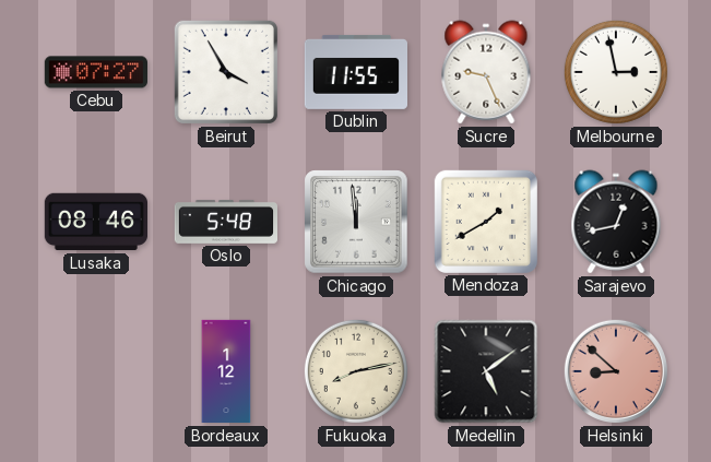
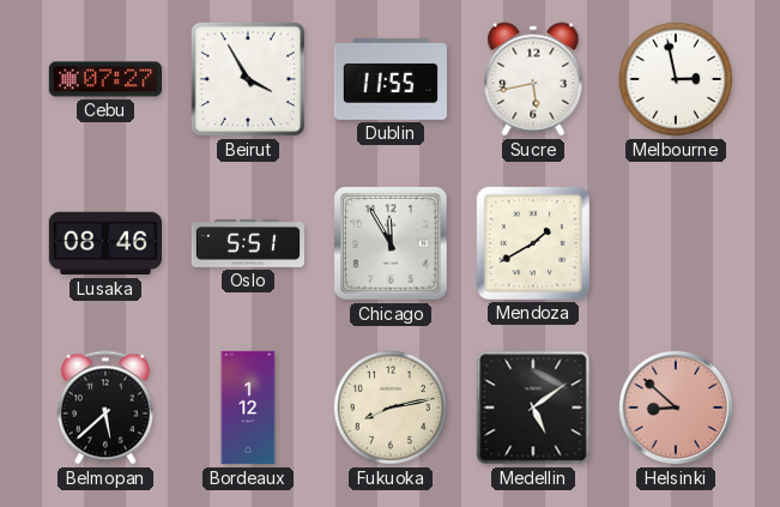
Sucre: 9:26 -> 5:43
Oslo: 5:48 -> 5:51
Chicago: 11:59 -> 11:55
Sarajevo: 12:43 -> none
Belmopan: none -> 5:38
